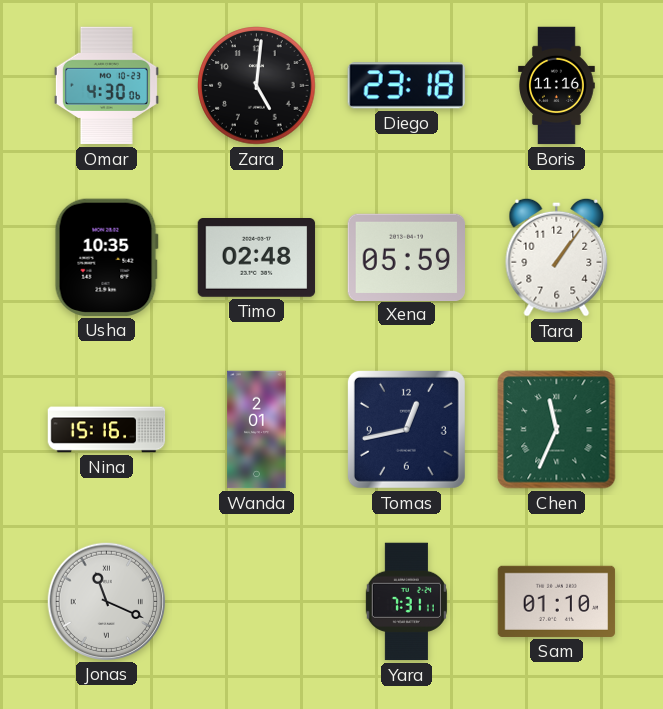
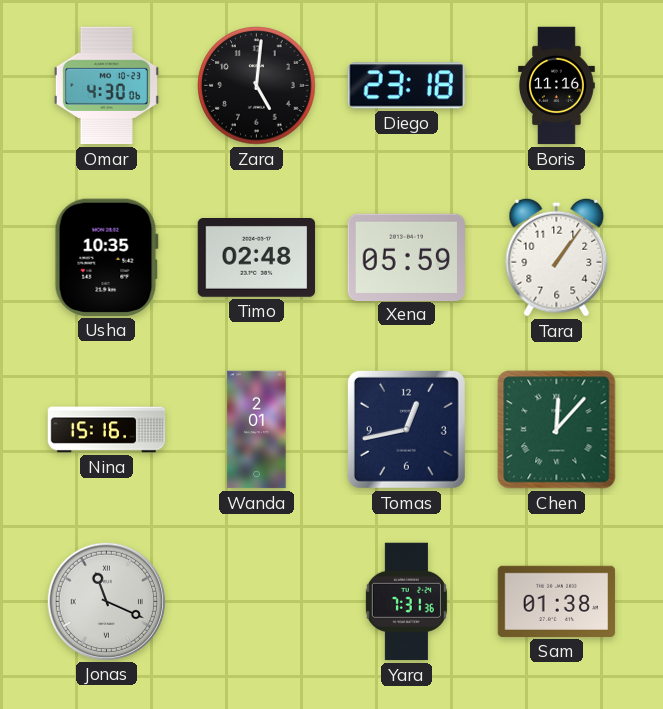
Chen: 11:34 -> 12:07
Yara: 7:31:11 -> 7:31:36
Sam: 01:10 -> 01:38
